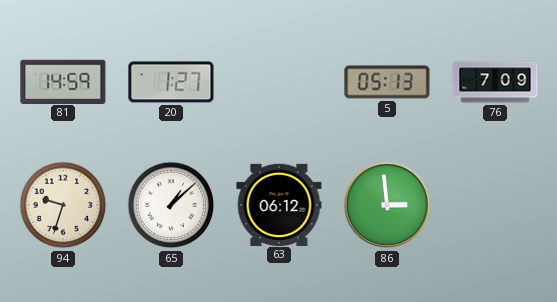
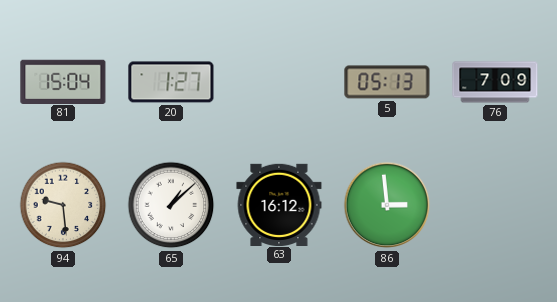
81: 14:59 -> 15:04
94: 9:33 -> 9:29
63: 06:12 -> 16:12
